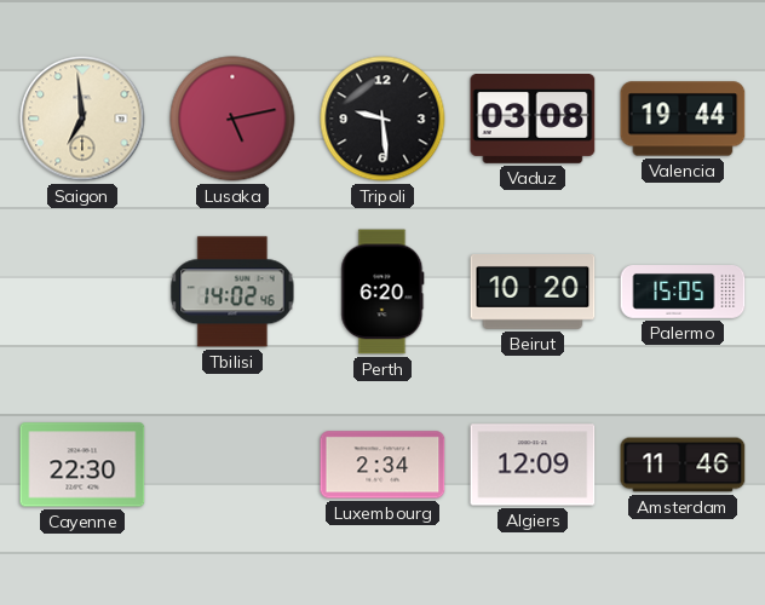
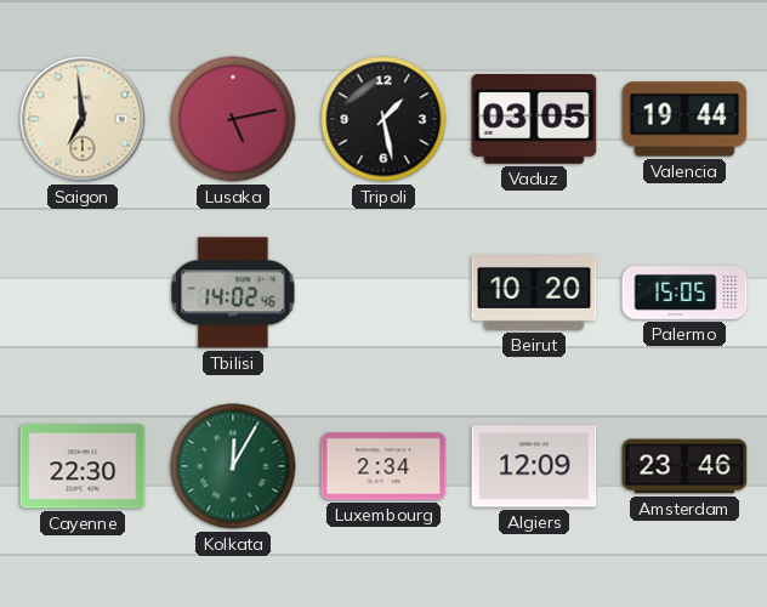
Tripoli: 9:29 -> 1:28
Vaduz: 03:08 -> 03:05
Perth: 6:20 -> none
Kolkata: none -> 12:05
Amsterdam: 11:46 -> 23:46
